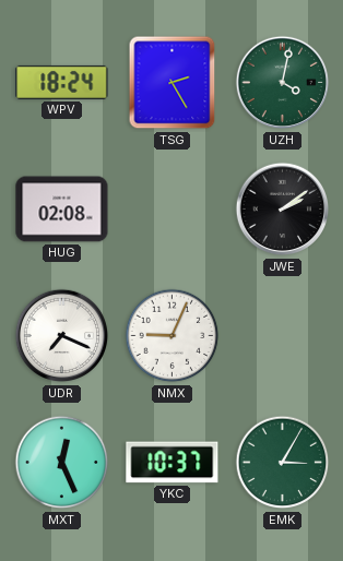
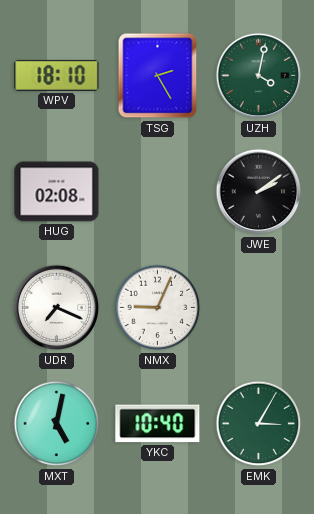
WPV: 18:24 -> 18:10
MXT: 12:26 -> 5:02
YKC: 10:37 -> 10:40
